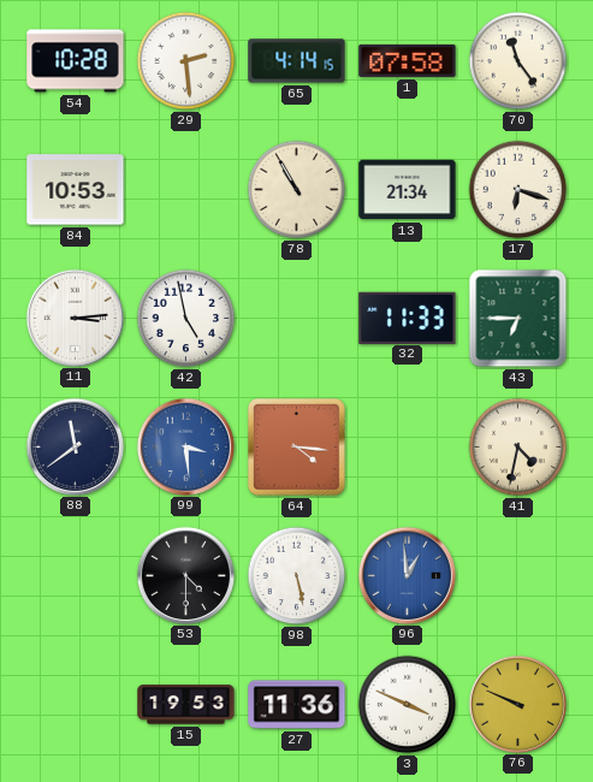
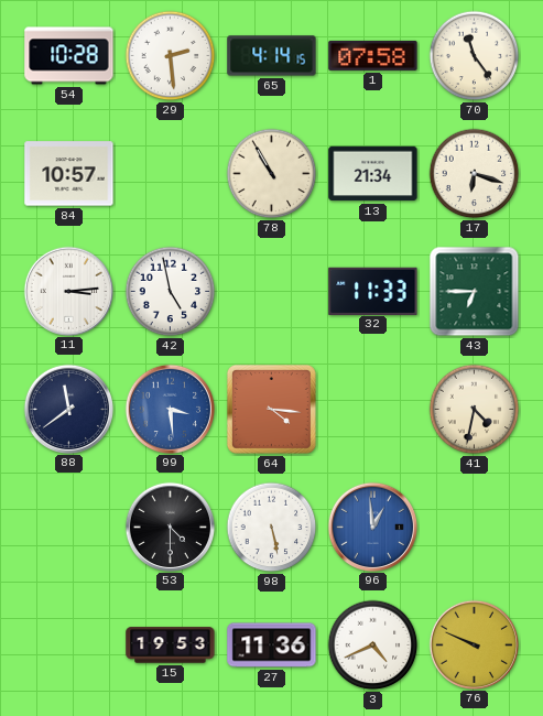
84: 10:53 -> 10:57
3: 3:49 -> 4:41
